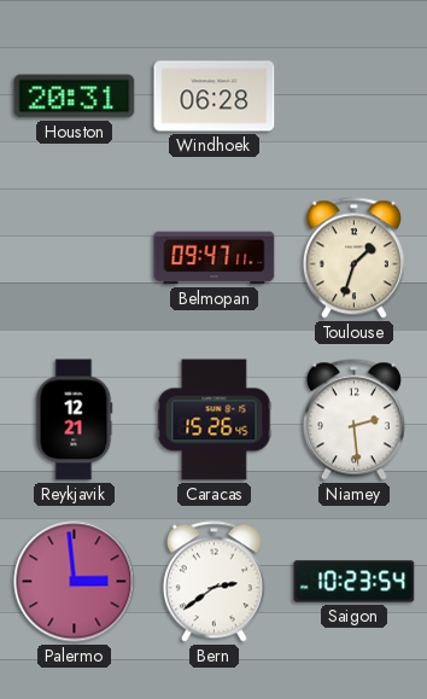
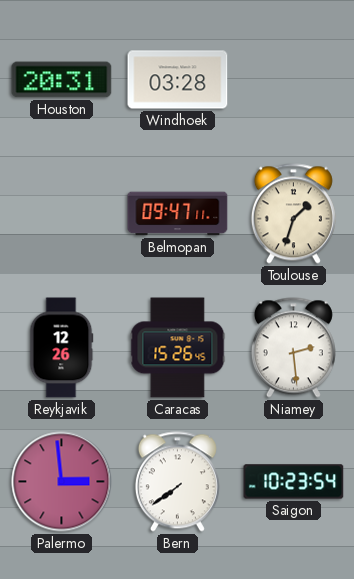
Windhoek: 06:28 -> 03:28
Reykjavik: 12:21 -> 12:26
Bern: 2:39 -> 7:39
